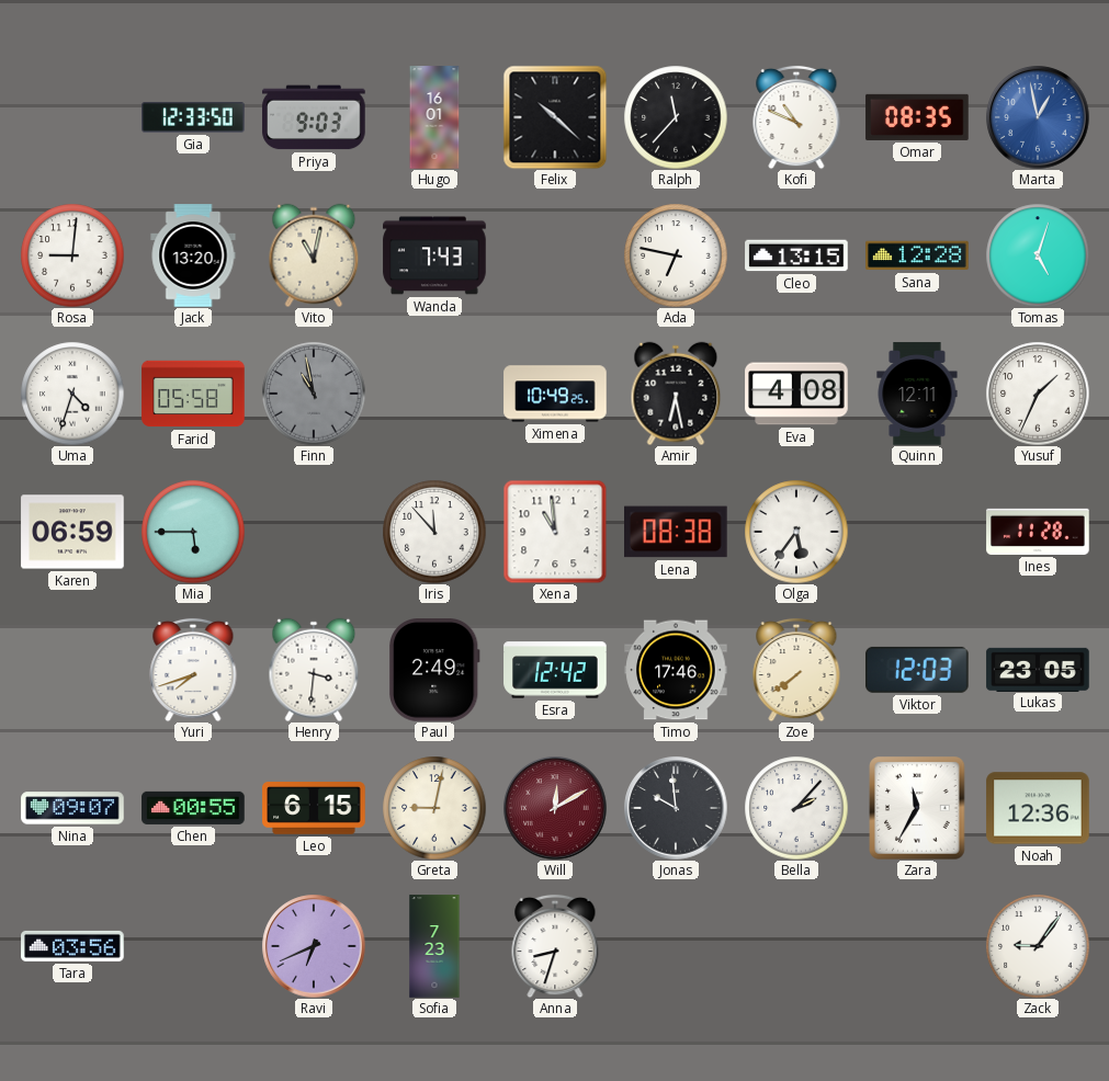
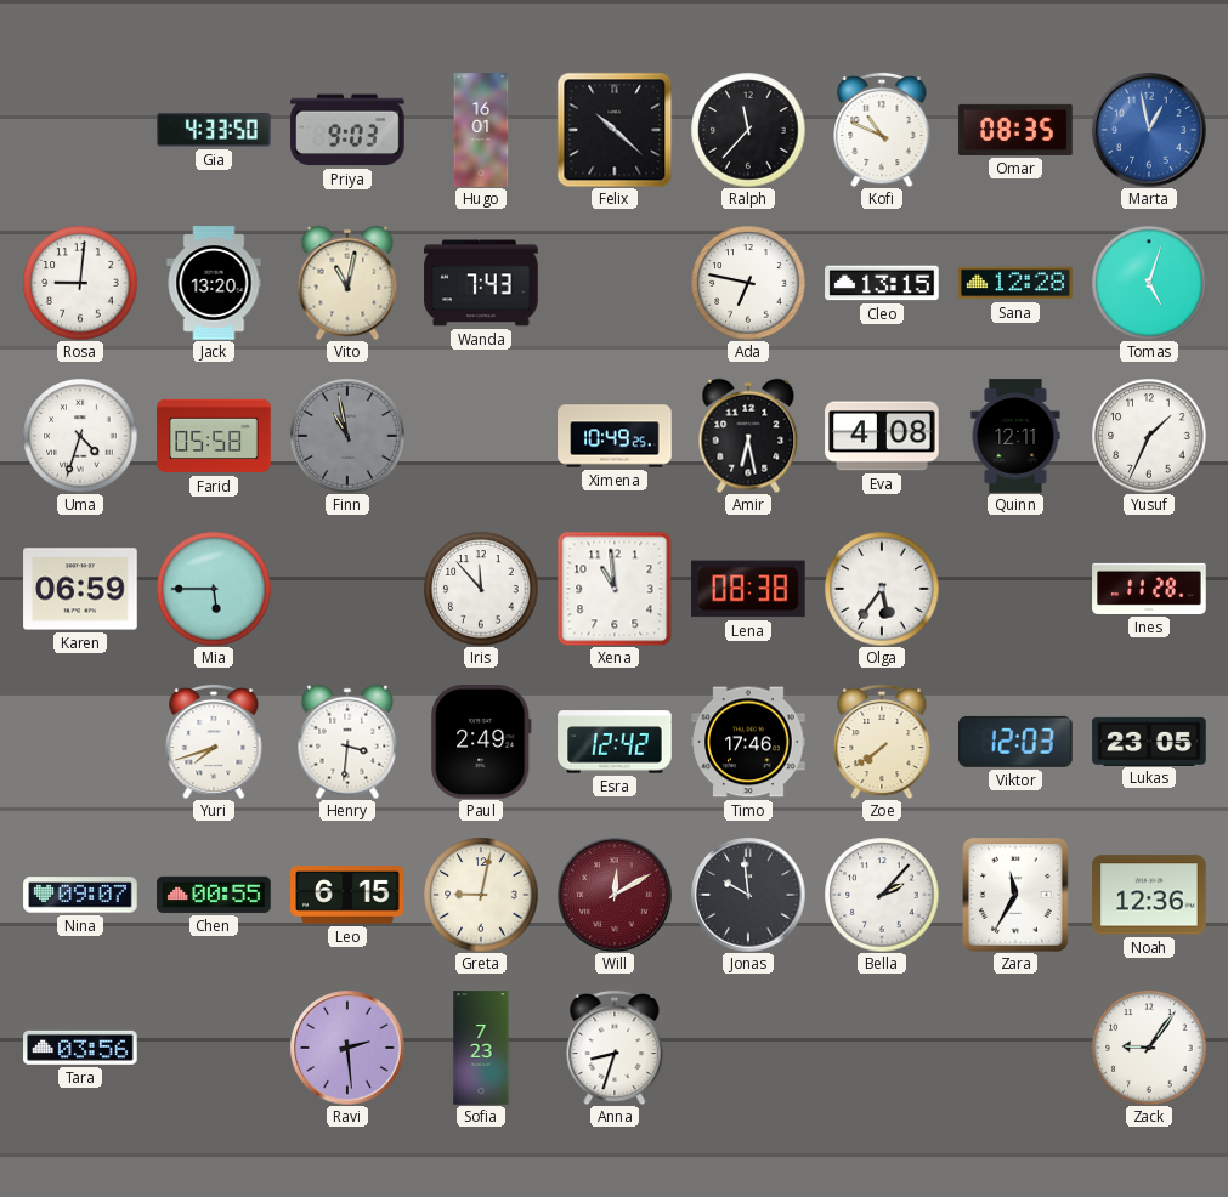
Gia: 12:33 -> 4:33
Ravi: 6:41 -> 2:29
